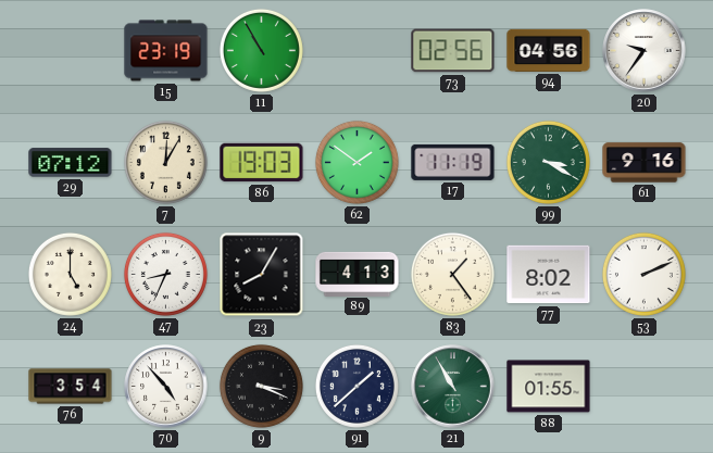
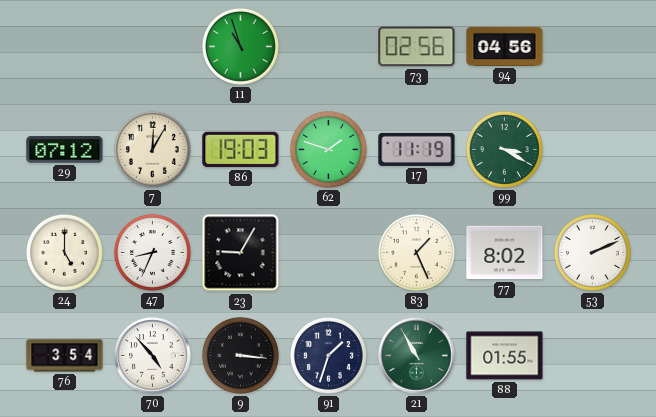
15: 23:19 -> none
11: 10:55 -> 10:57
20: 9:36 -> none
62: 1:51 -> 1:48
61: 9:16 -> none
23: 8:05 -> 9:05
89: 4:13 -> none
83: 1:24 -> 1:26
9: 3:19 -> 3:16
91: 1:38 -> 1:33
